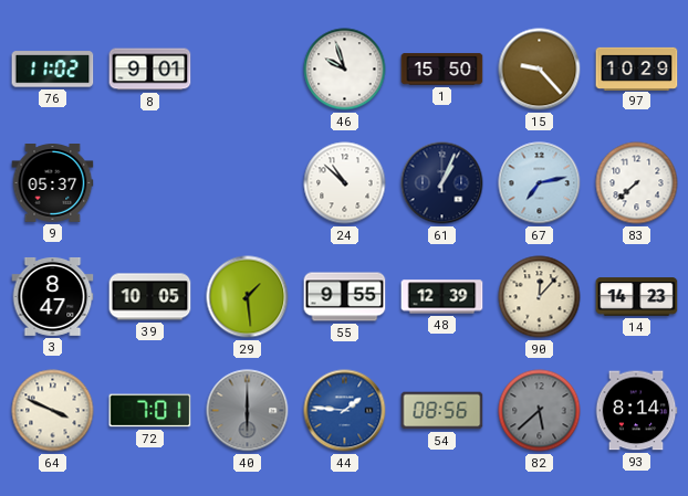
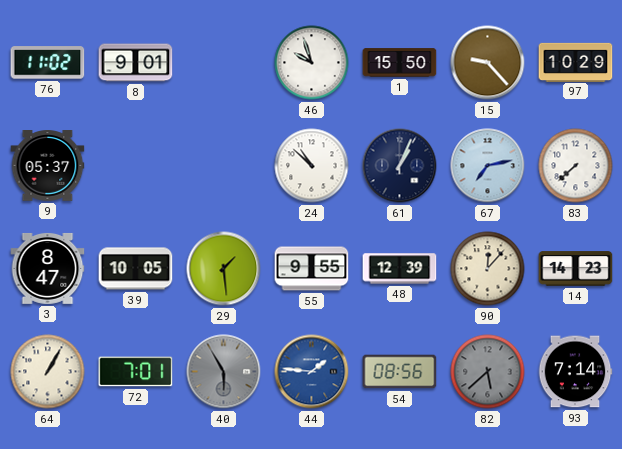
64: 3:49 -> 1:05
40: 6:00 -> 5:55
93: 8:14 -> 7:14
